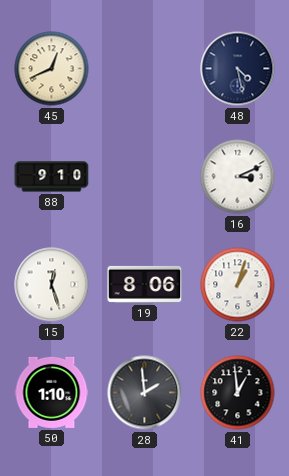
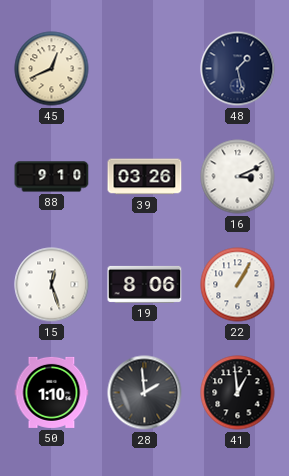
48: 4:28 -> 1:28
39: none -> 03:26
22: 1:03 -> 1:05
